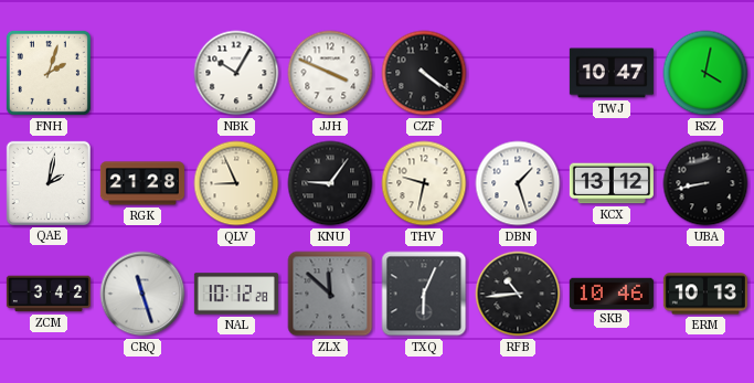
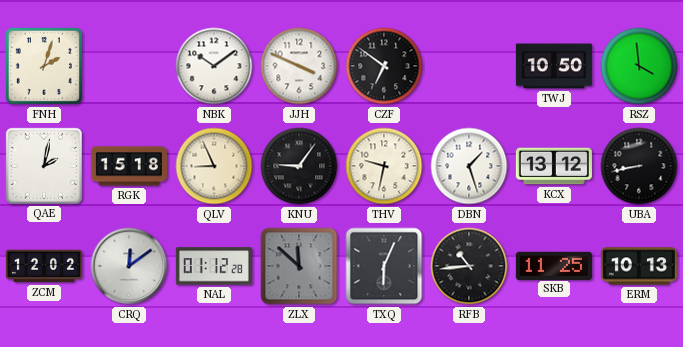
NBK: 10:05 -> 10:09
CZF: 4:21 -> 6:51
TWJ: 10:47 -> 10:50
RSZ: 4:02 -> 3:59
RGK: 21:28 -> 15:18
ZCM: 3:42 -> 12:02
CRQ: 11:27 -> 12:09
NAL: 10:12 -> 01:12
SKB: 10:46 -> 11:25
